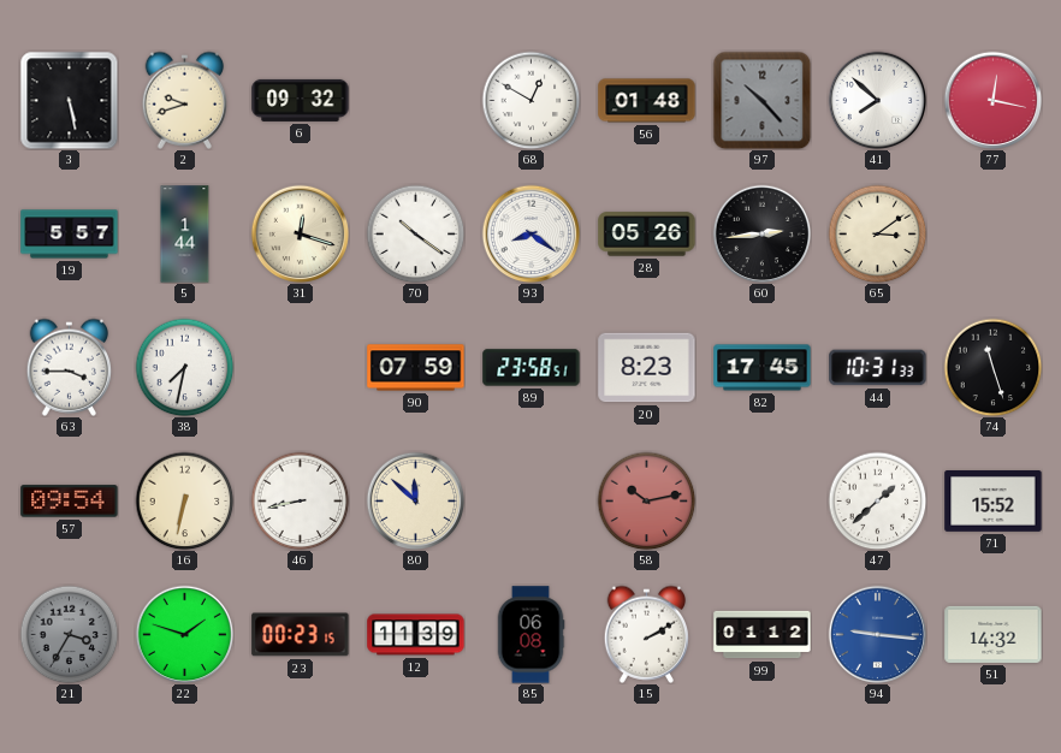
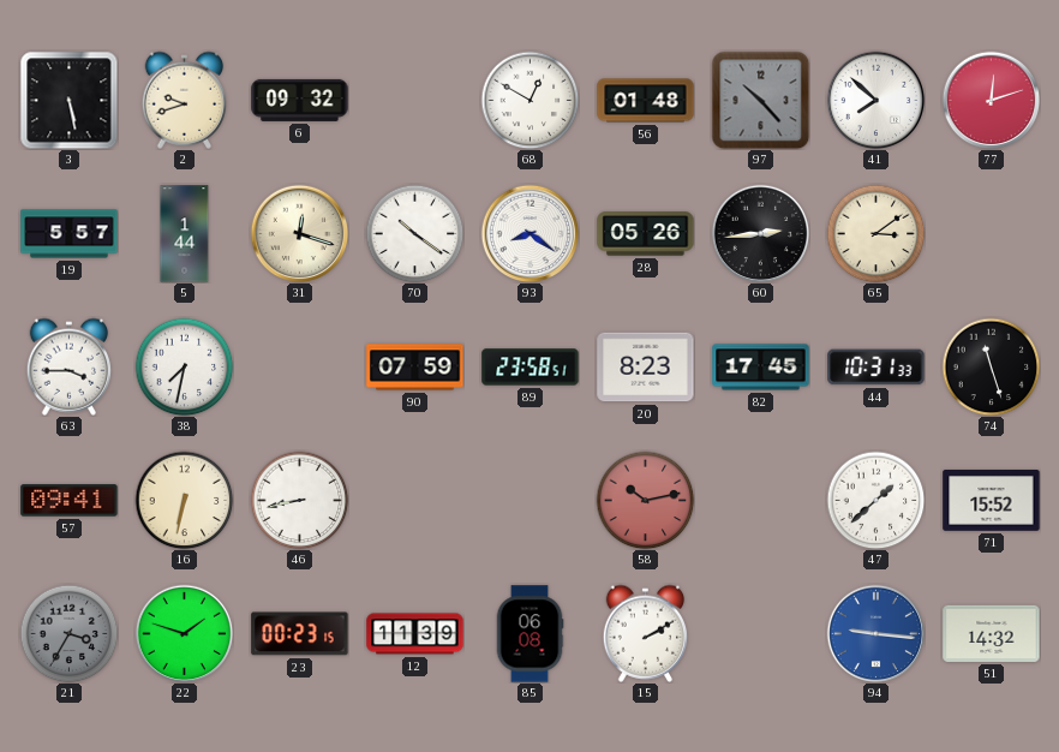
77: 12:17 -> 12:12
57: 09:54 -> 09:41
80: 11:52 -> none
99: 01:12 -> none
